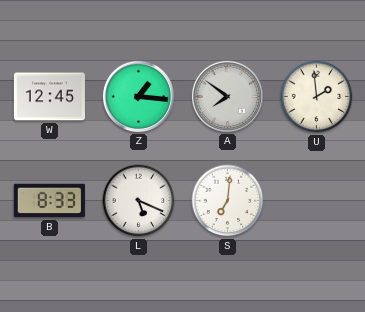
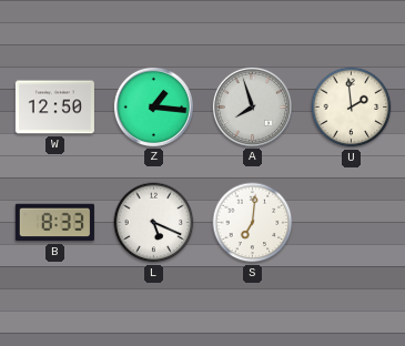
W: 12:45 -> 12:50
A: 7:51 -> 7:57
